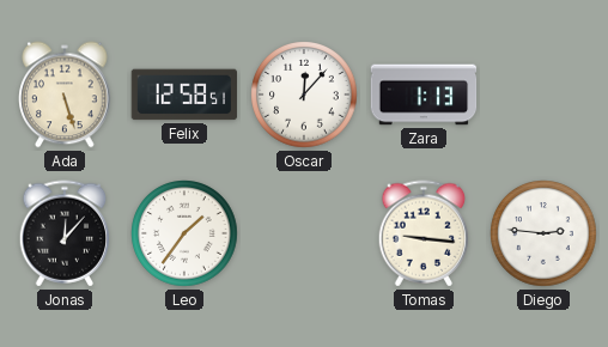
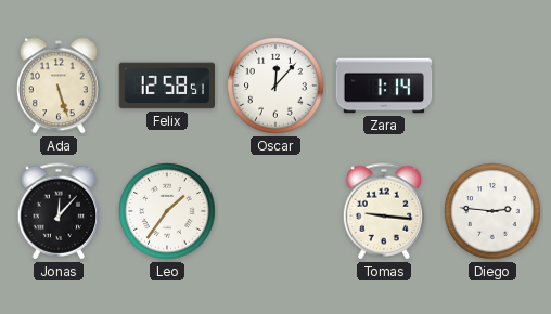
Zara: 1:13 -> 1:14
